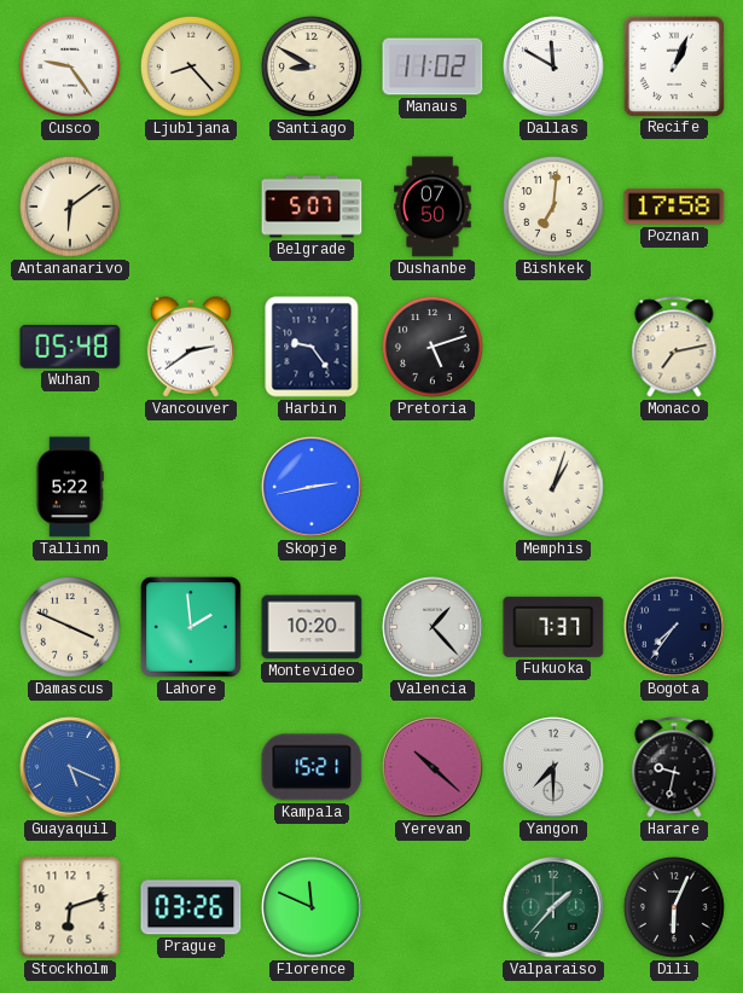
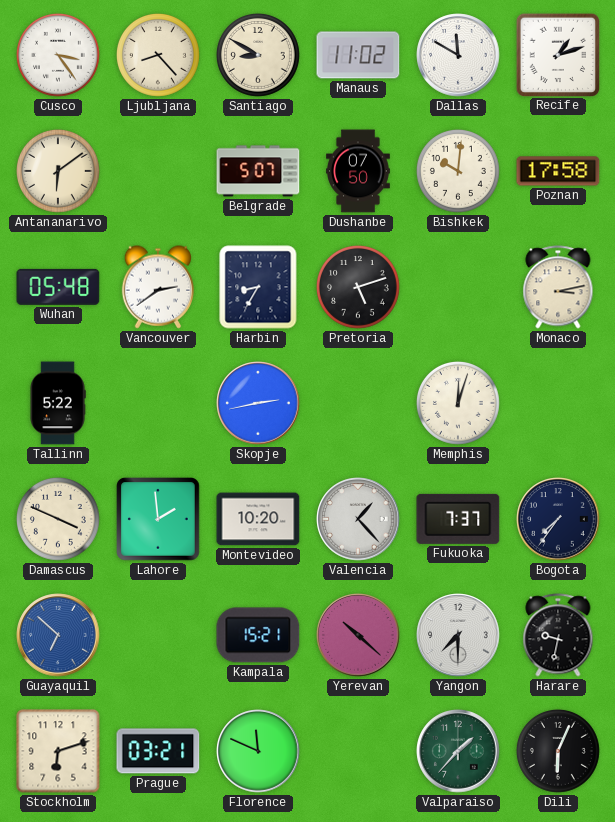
Cusco: 9:24 -> 3:24
Recife: 1:04 -> 1:12
Bishkek: 7:01 -> 10:01
Harbin: 9:24 -> 8:35
Monaco: 7:13 -> 3:13
Memphis: 1:03 -> 12:03
Guayaquil: 5:19 -> 6:52
Prague: 03:26 -> 03:21
